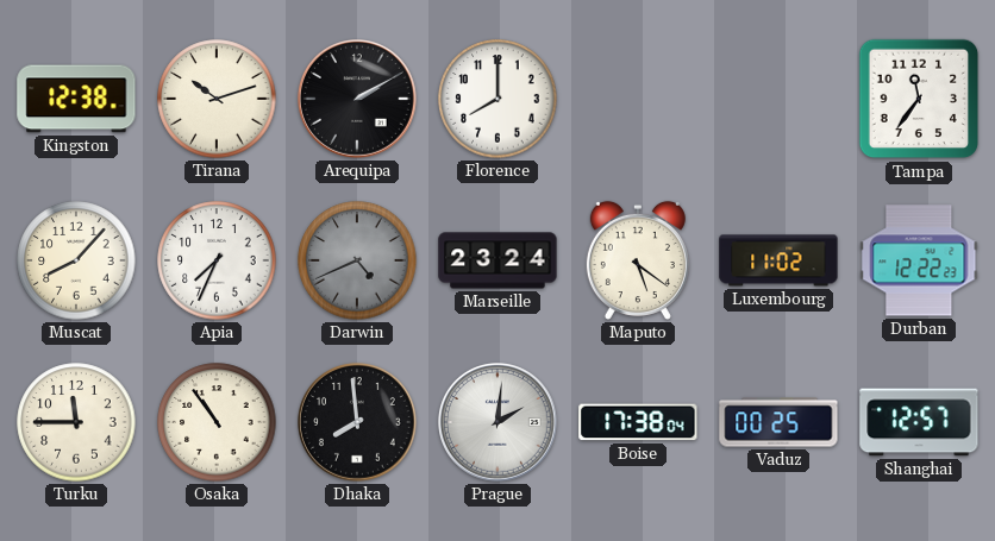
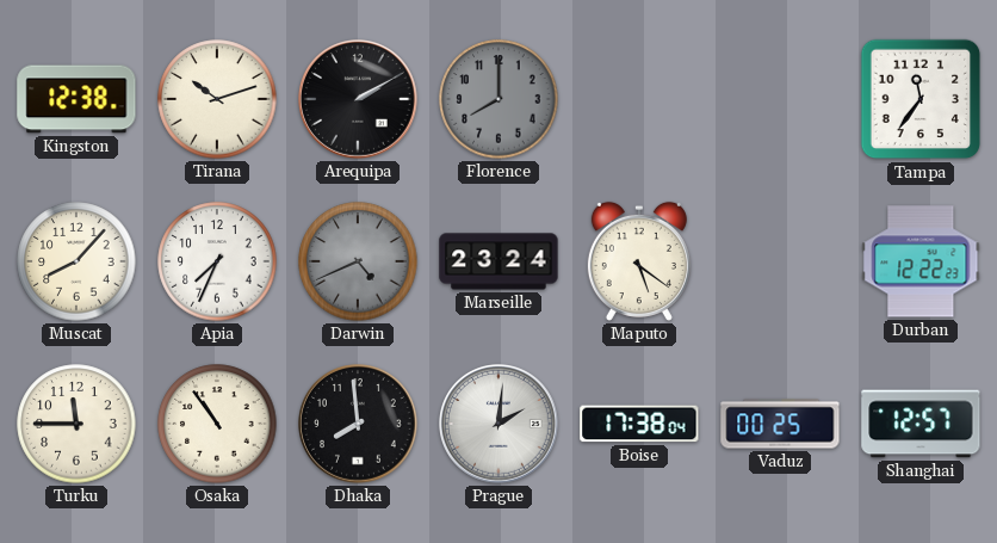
Florence dial: white -> grey
Luxembourg: 11:02 -> none
